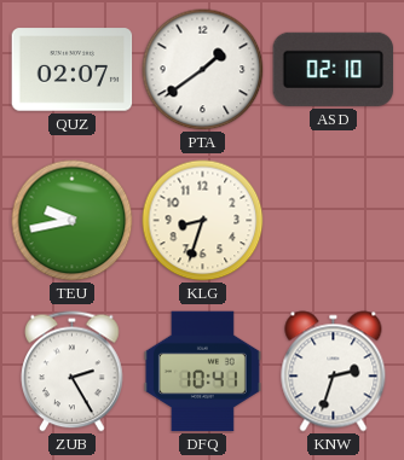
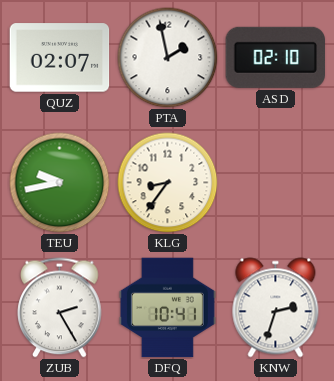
PTA: 1:39 -> 1:58
KLG: 8:33 -> 8:36
